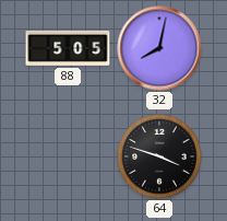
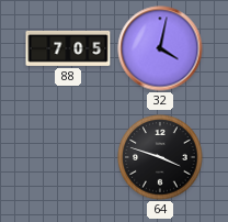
88: 5:05 -> 7:05
32: 8:02 -> 4:02
